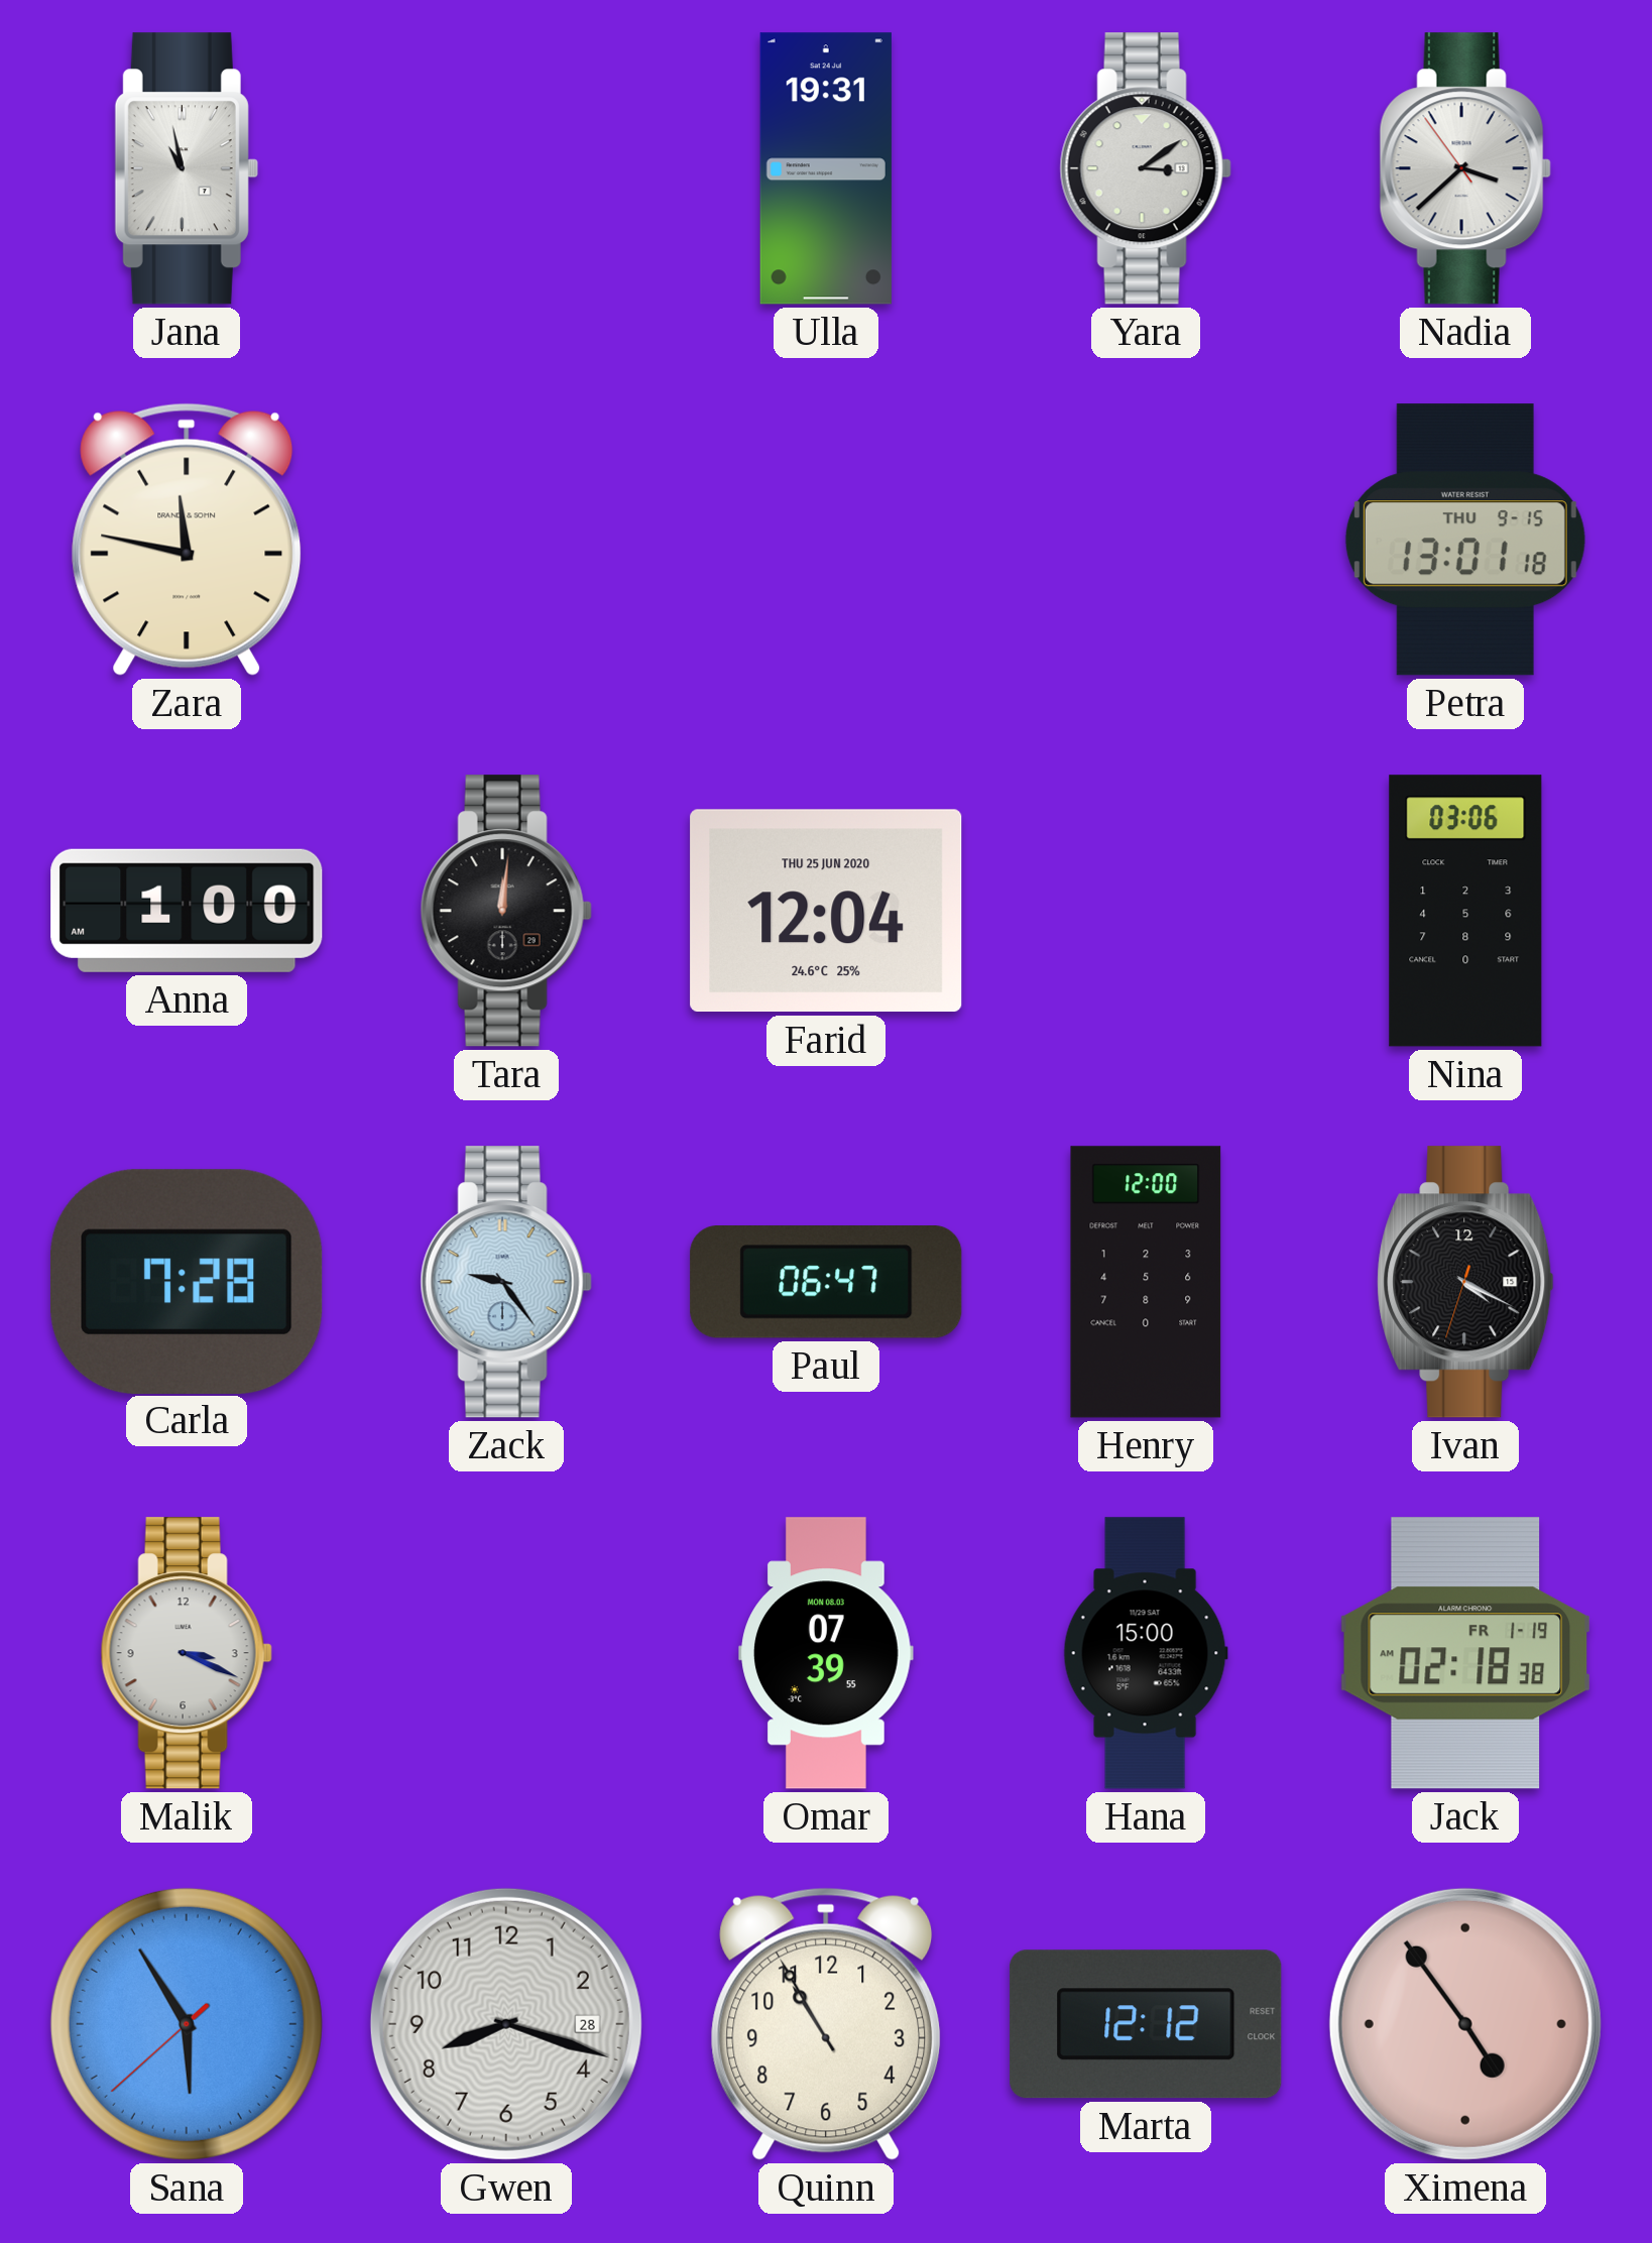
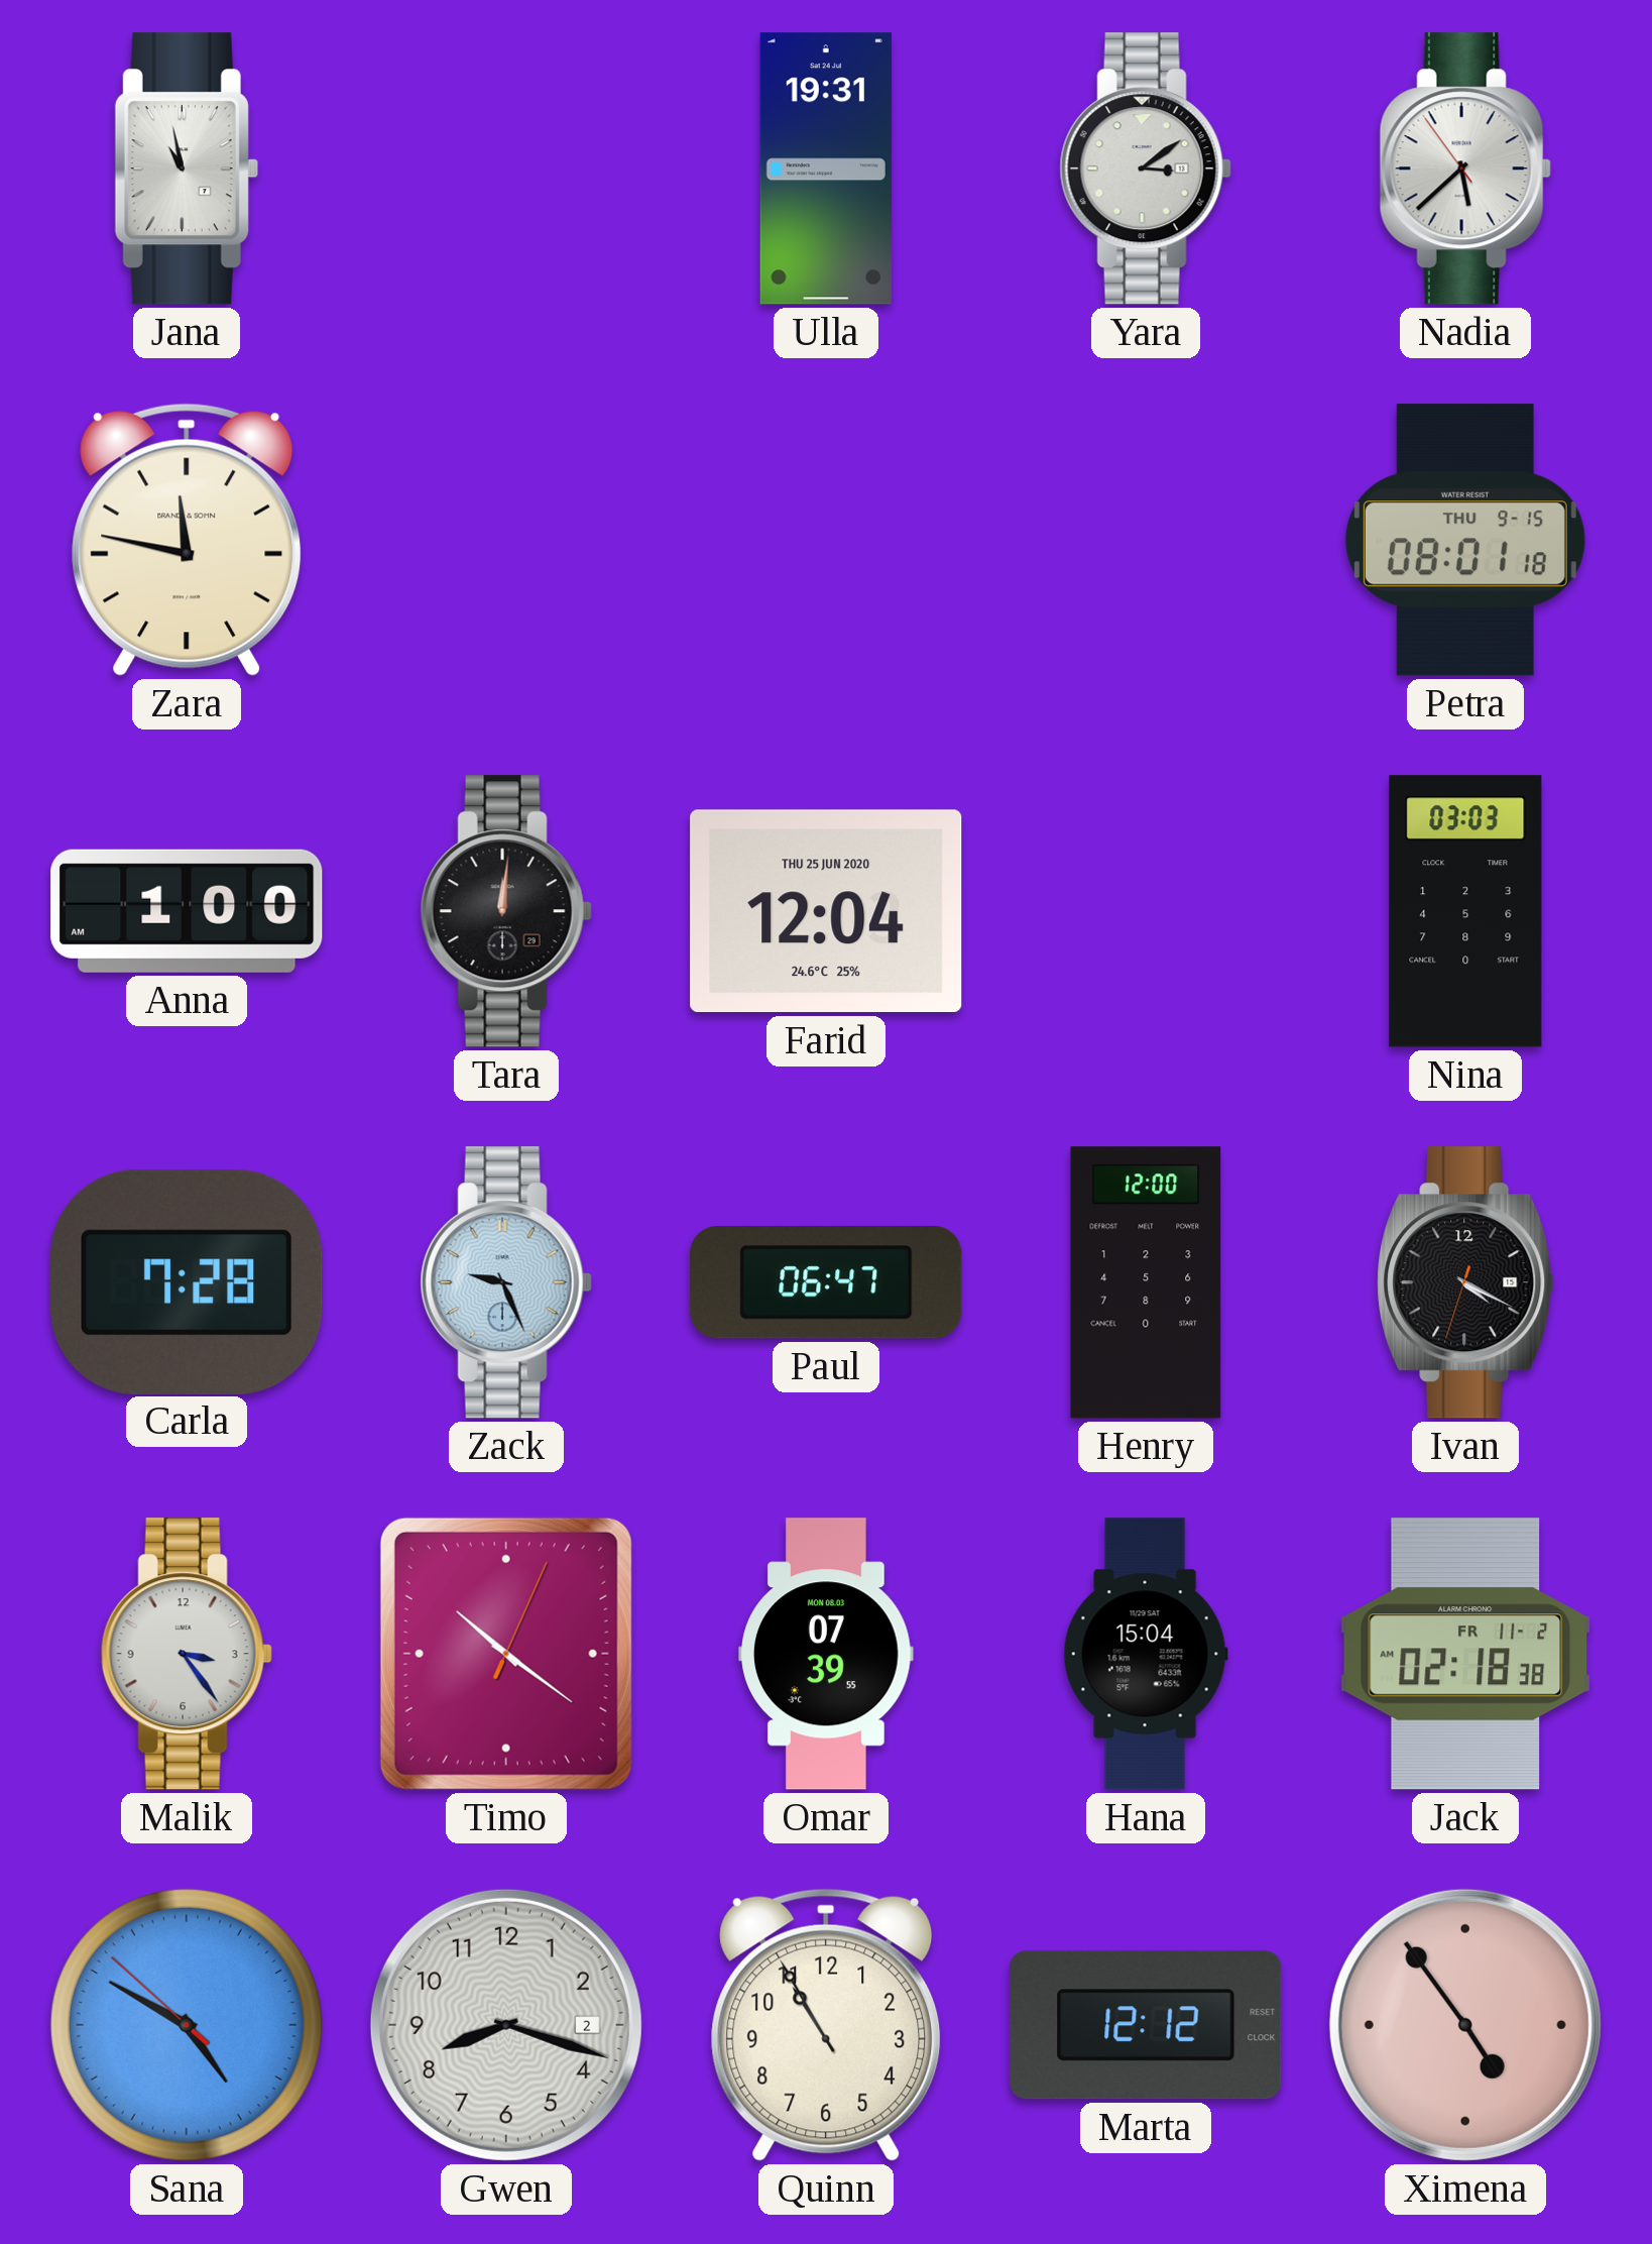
Nadia: 3:37 -> 5:37
Petra: 13:01 -> 08:01
Nina: 03:06 -> 03:03
Zack: 9:24 -> 9:26
Malik: 3:19 -> 3:24
Timo: none -> 10:21
Hana: 15:00 -> 15:04
Jack date: FR 1-19 -> FR 11-2
Sana: 5:54 -> 4:49
Gwen date: 28 -> 2
